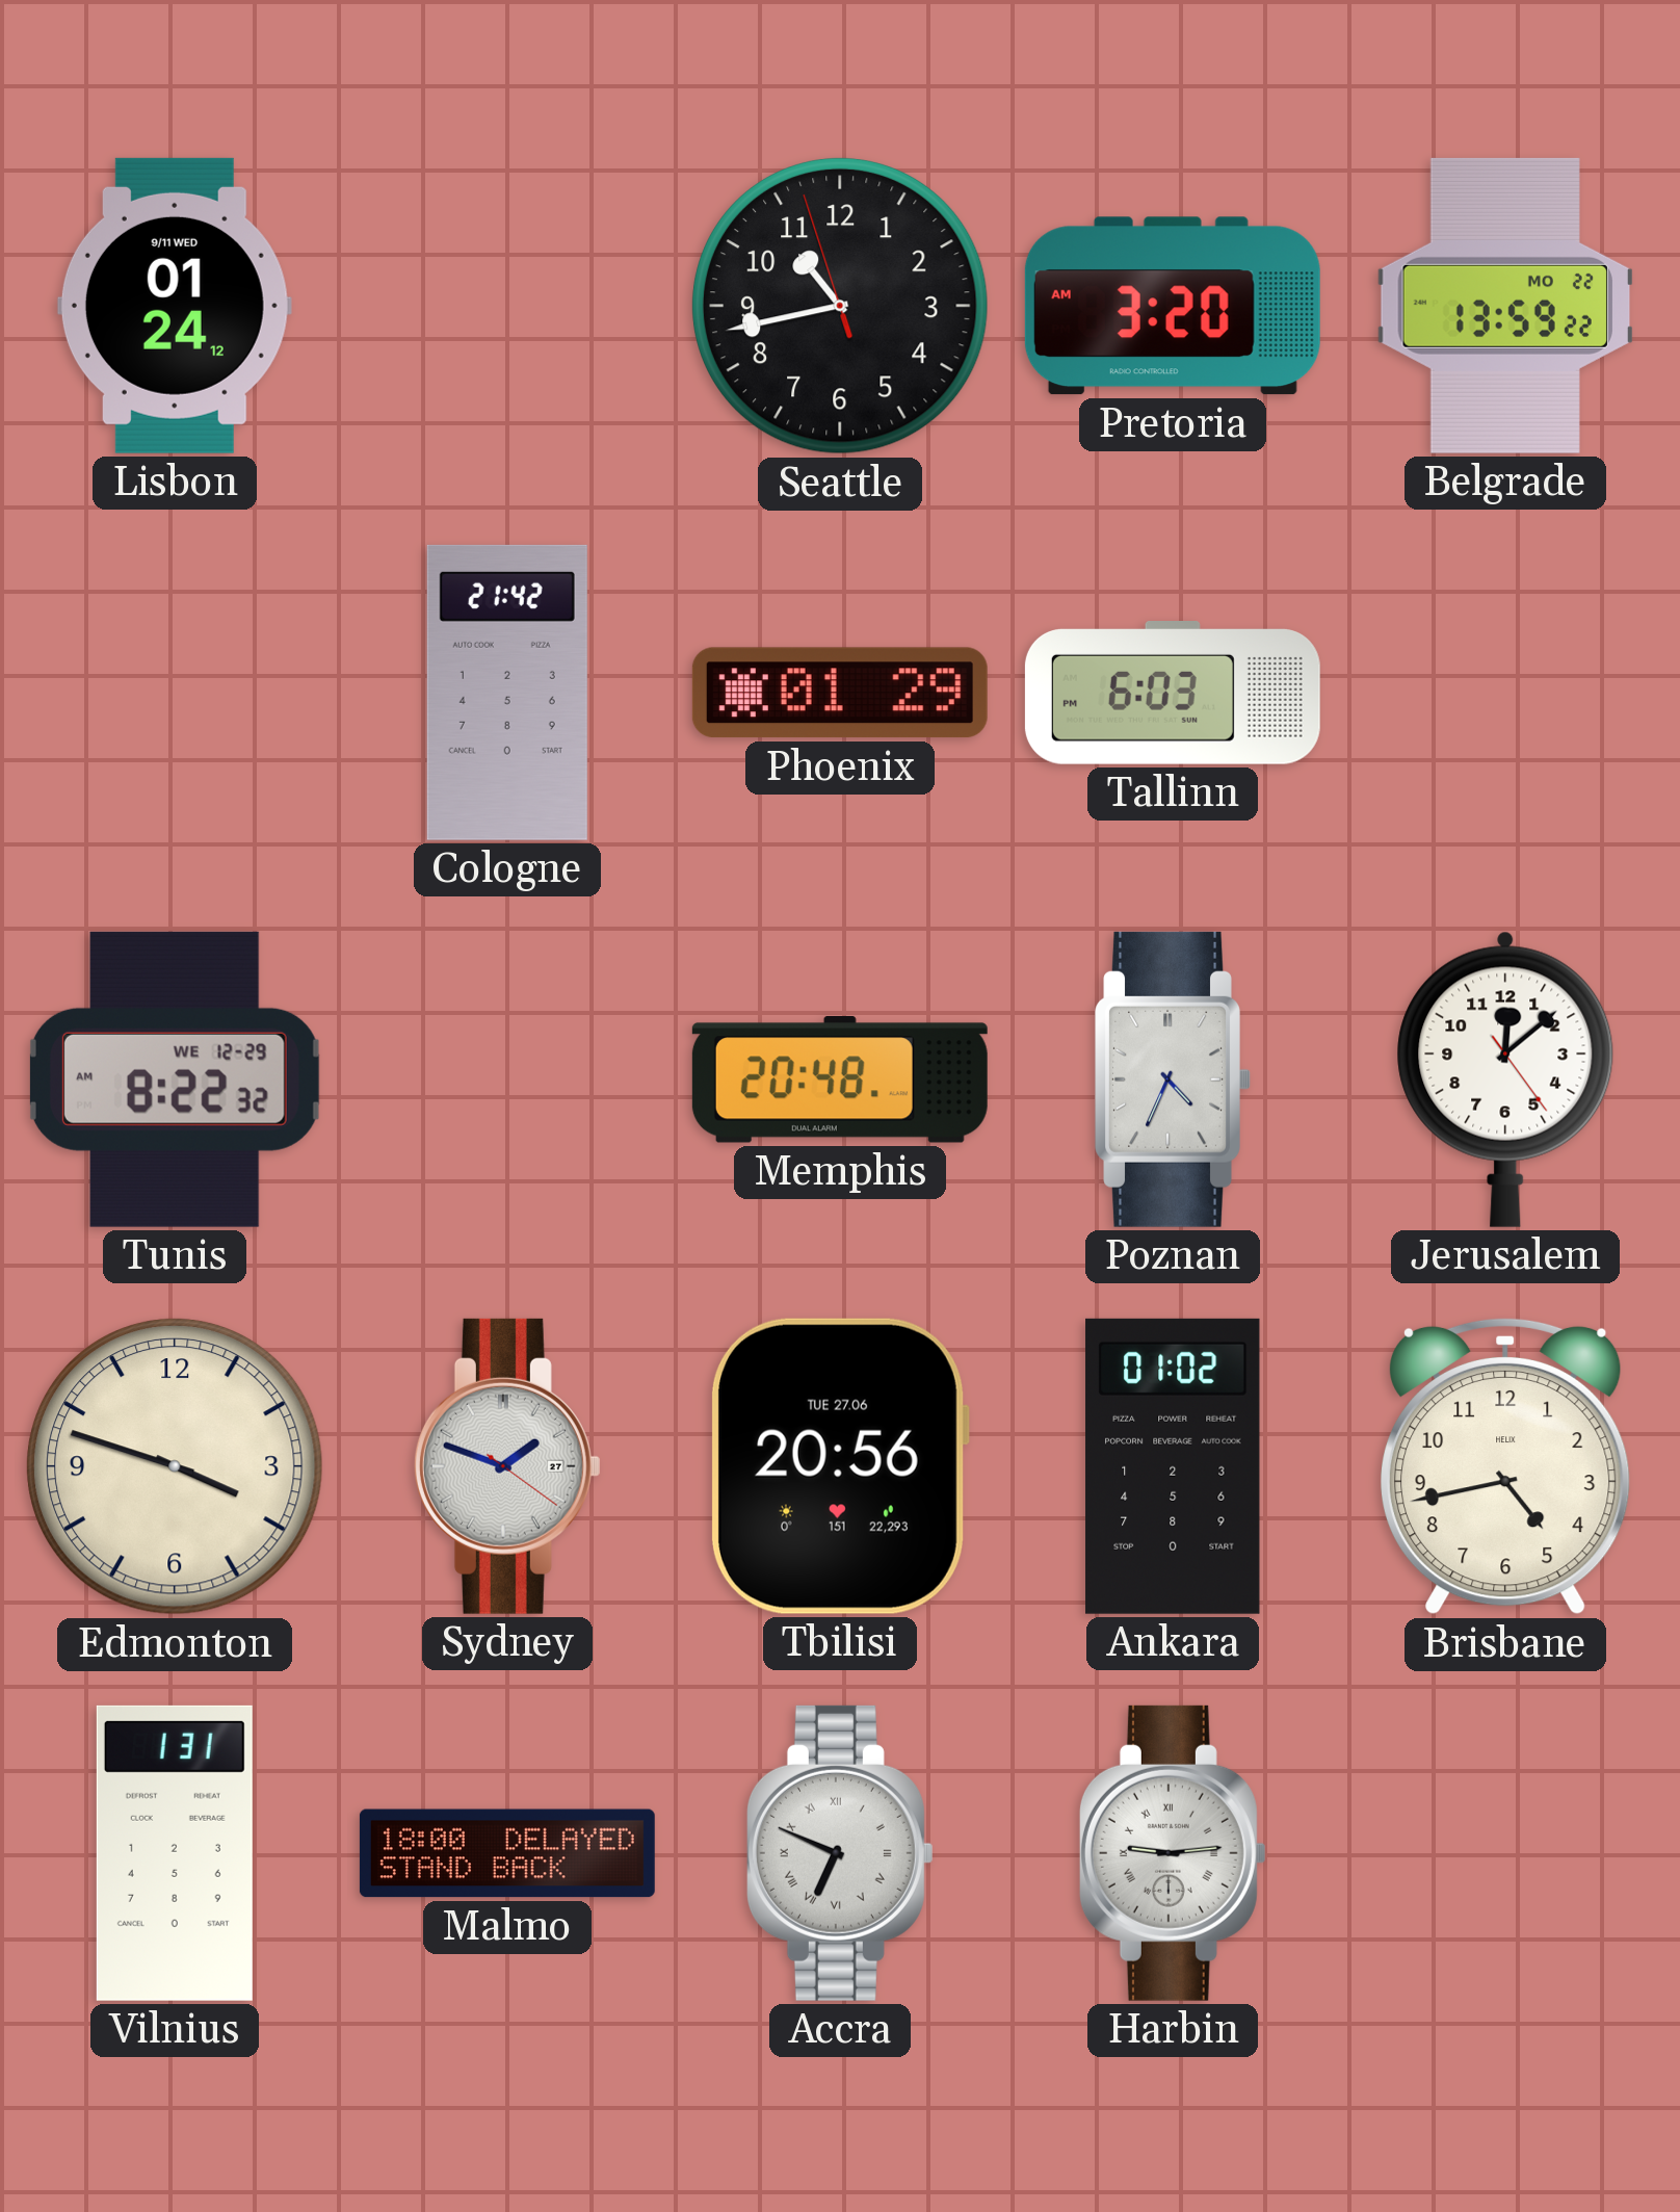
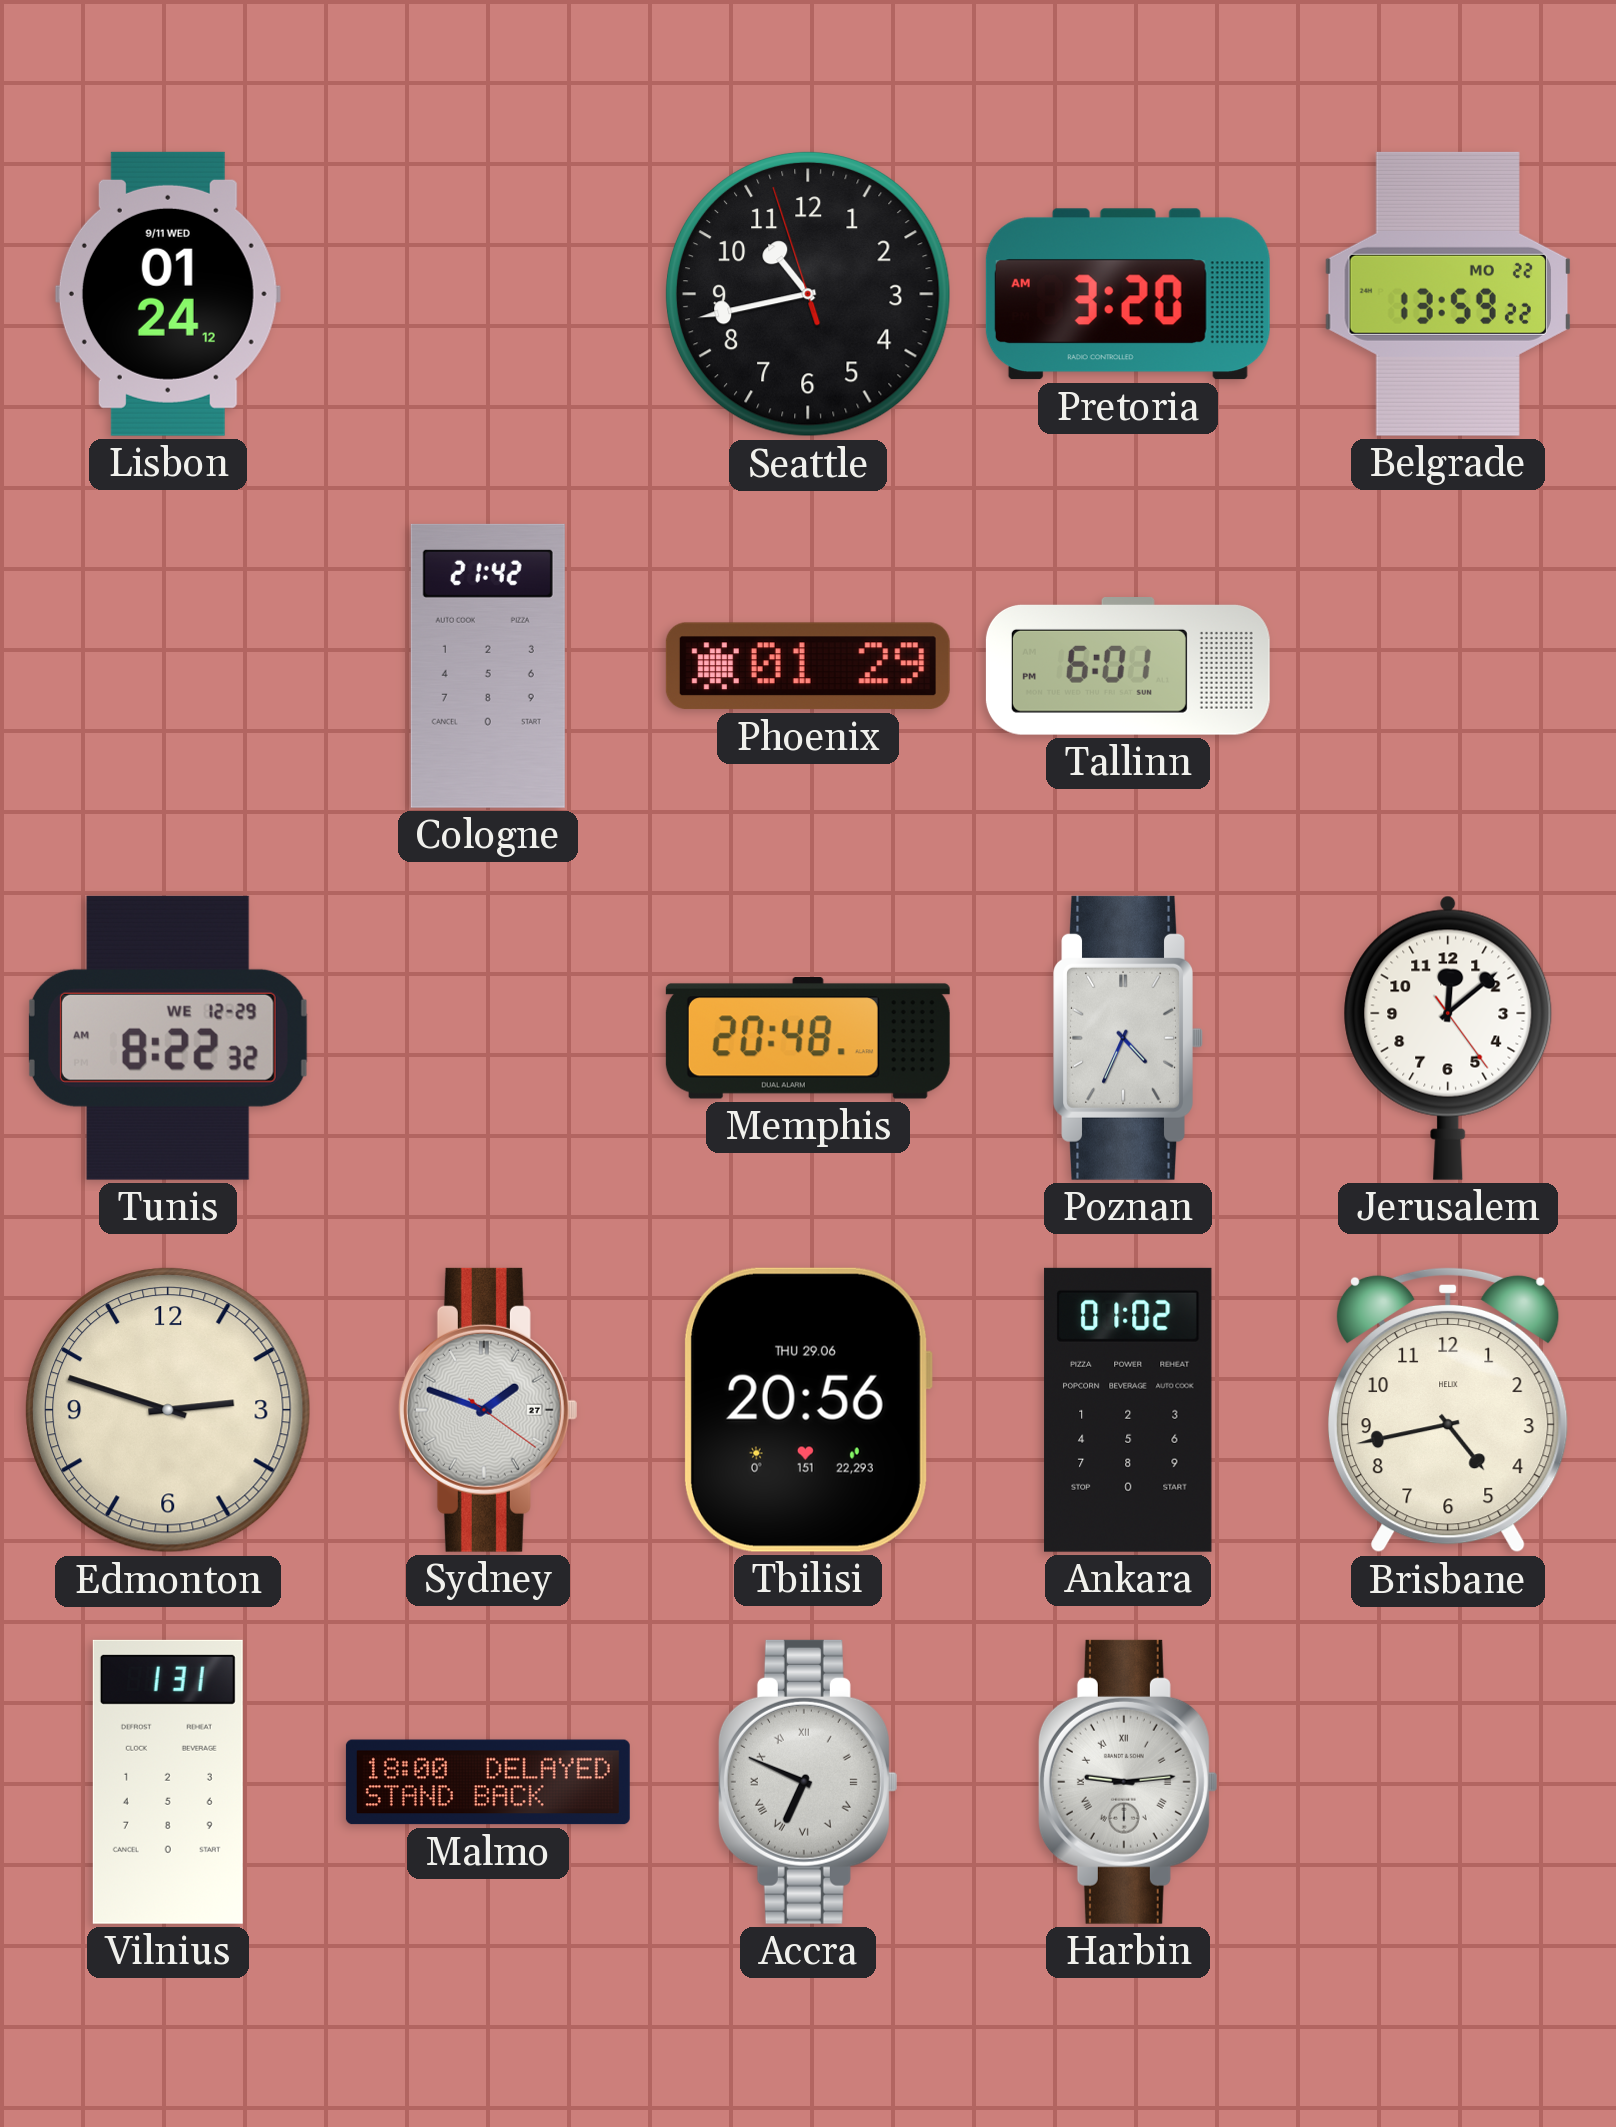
Tallinn: 6:03 -> 6:01
Edmonton: 3:48 -> 2:48
Tbilisi date: TUE 27.06 -> THU 29.06
